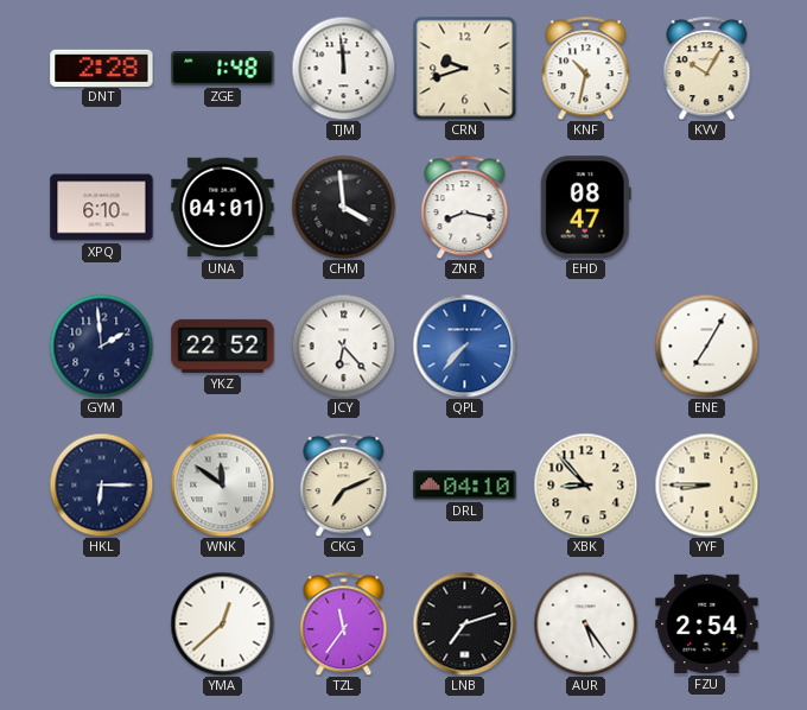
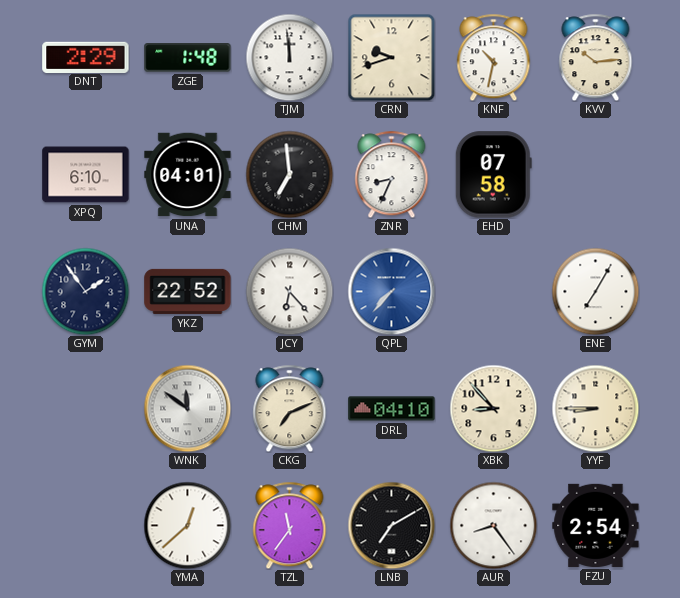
DNT: 2:28 -> 2:29
KVV: 10:05 -> 10:14
CHM: 3:59 -> 6:59
ZNR: 8:17 -> 8:34
EHD: 08:47 -> 07:58
GYM: 1:59 -> 1:54
HKL: 6:15 -> none
LNB: 7:12 -> 7:10
AUR: 5:24 -> 8:24
